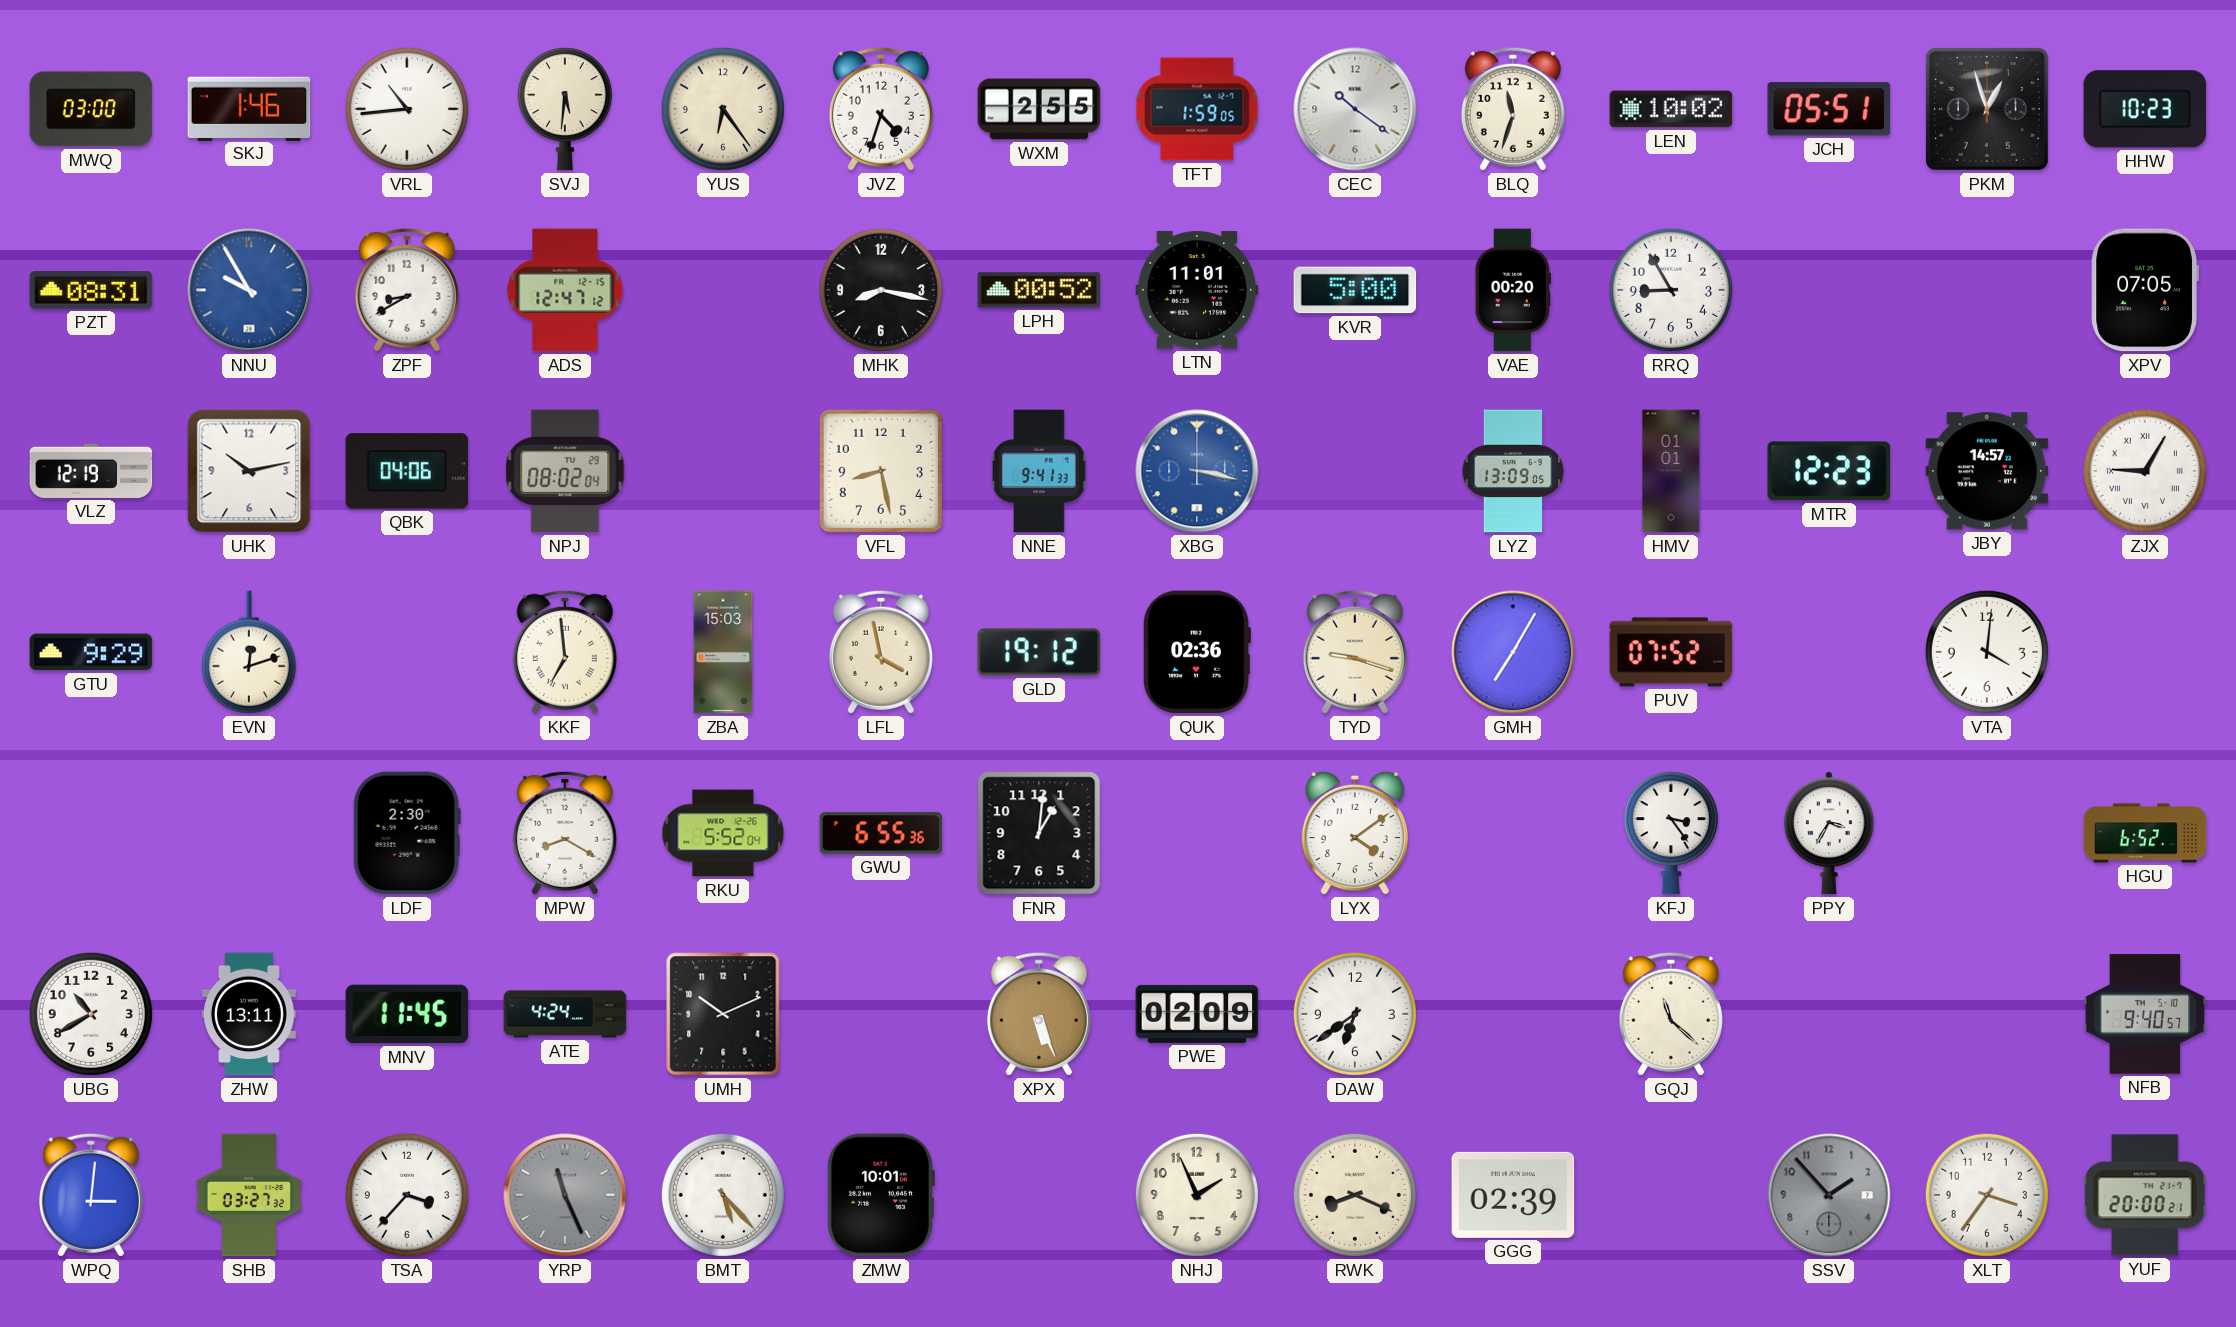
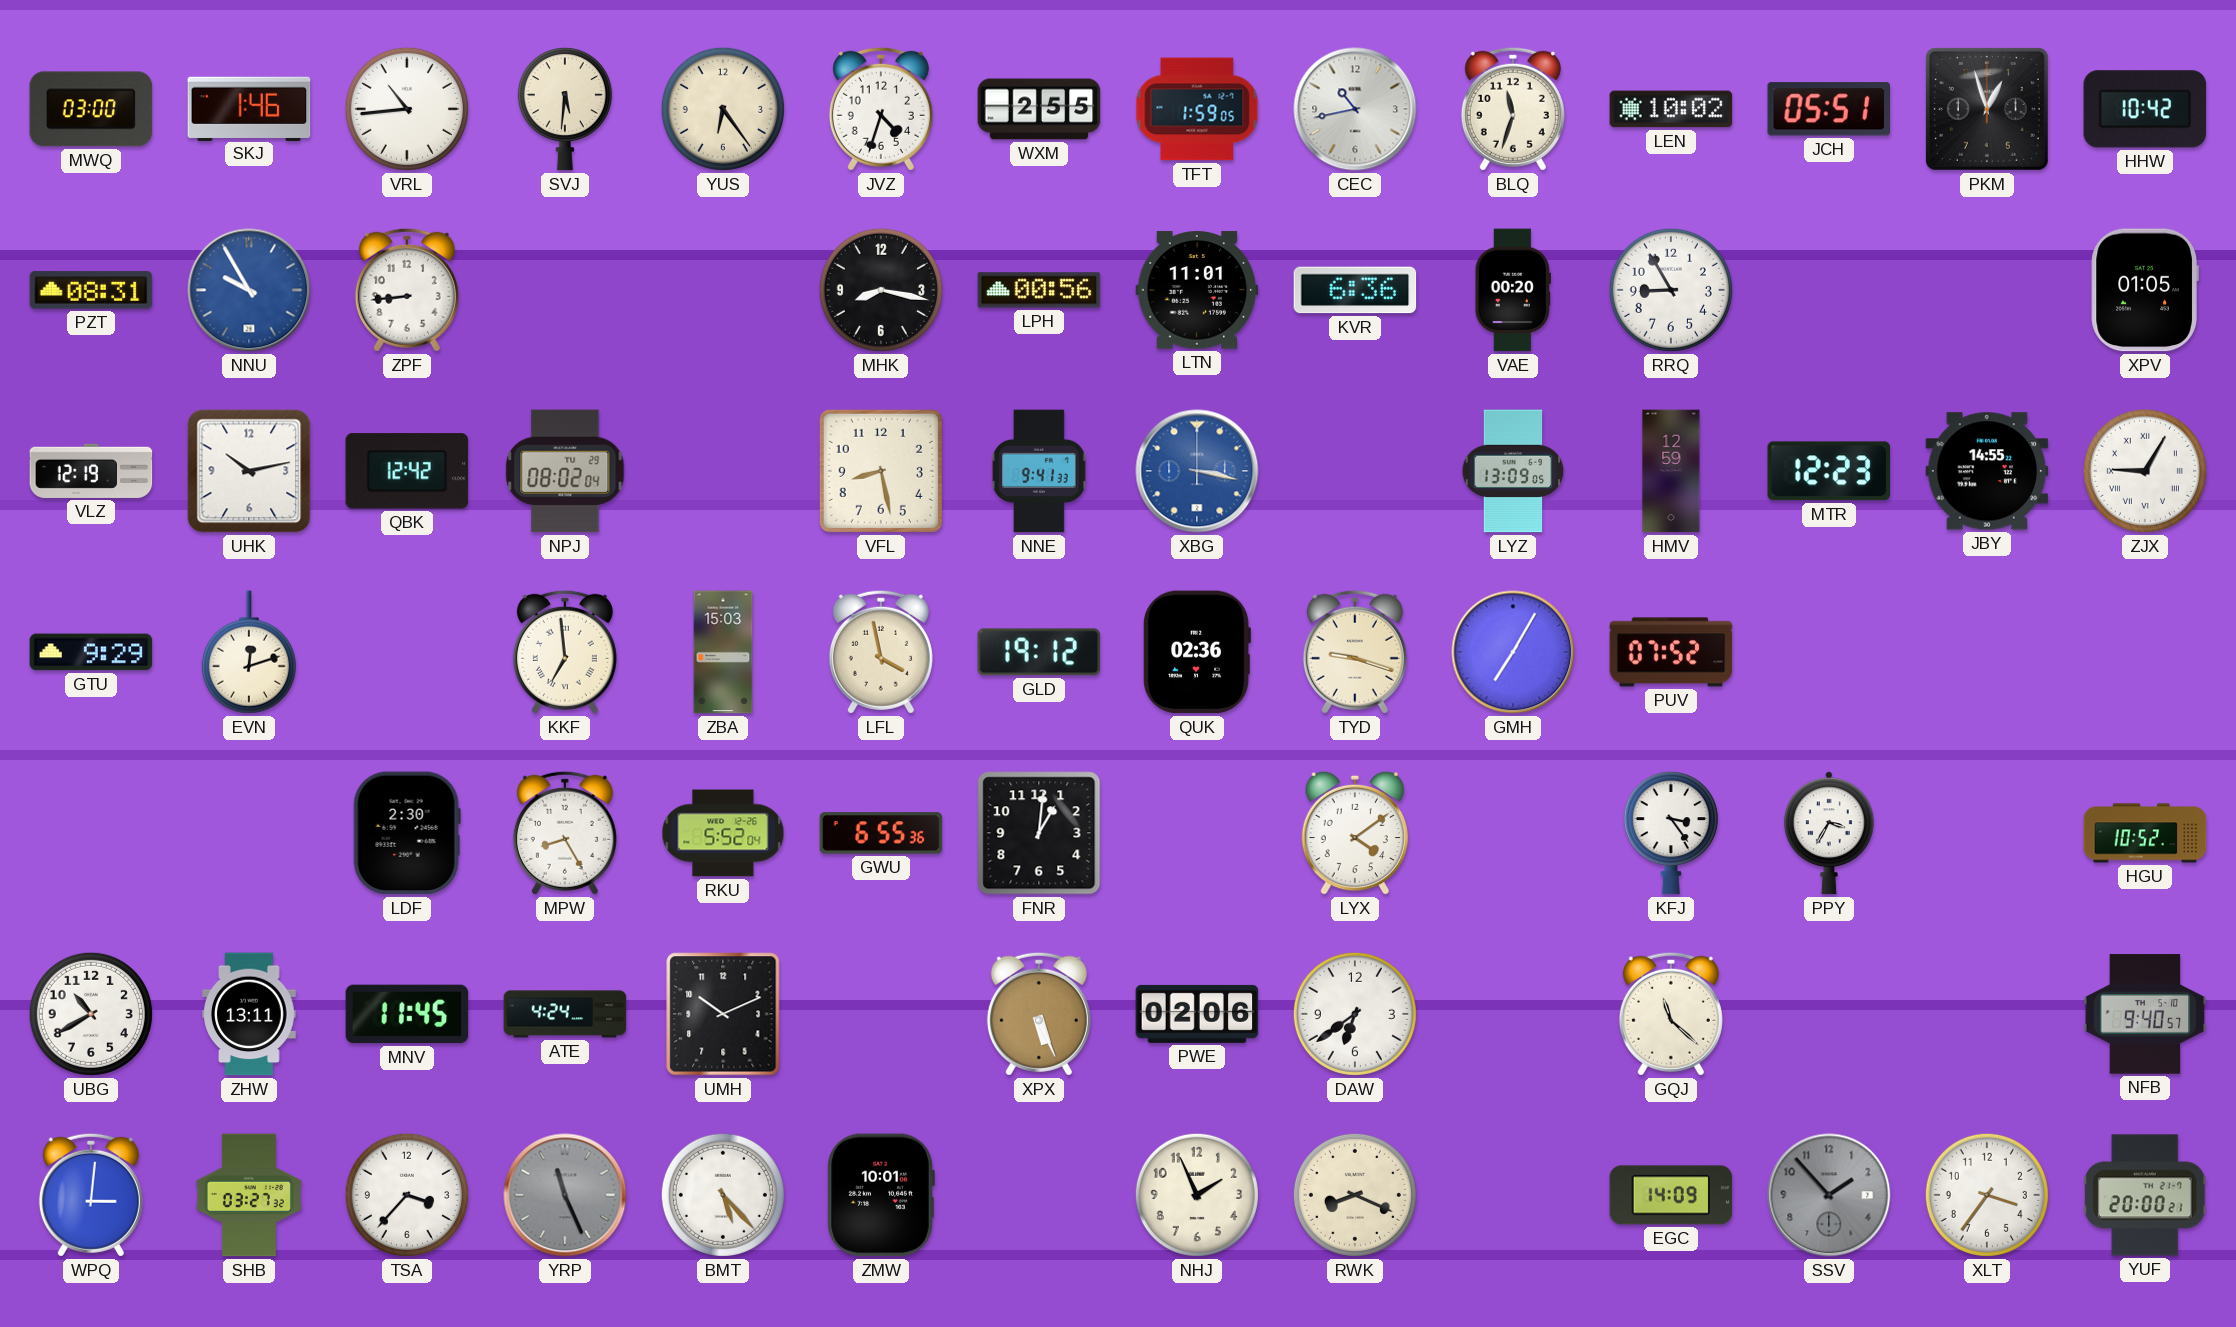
CEC: 10:21 -> 10:43
HHW: 10:23 -> 10:42
ZPF: 8:40 -> 8:44
ADS: 12:47 -> none
LPH: 00:52 -> 00:56
KVR: 5:00 -> 6:36
XPV: 07:05 -> 01:05
QBK: 04:06 -> 12:42
HMV: 01:01 -> 12:59
JBY: 14:57 -> 14:55
VTA: 4:01 -> none
MPW: 8:20 -> 8:25
HGU: 6:52 -> 10:52
PWE: 02:09 -> 02:06
GGG: 02:39 -> none
EGC: none -> 14:09
